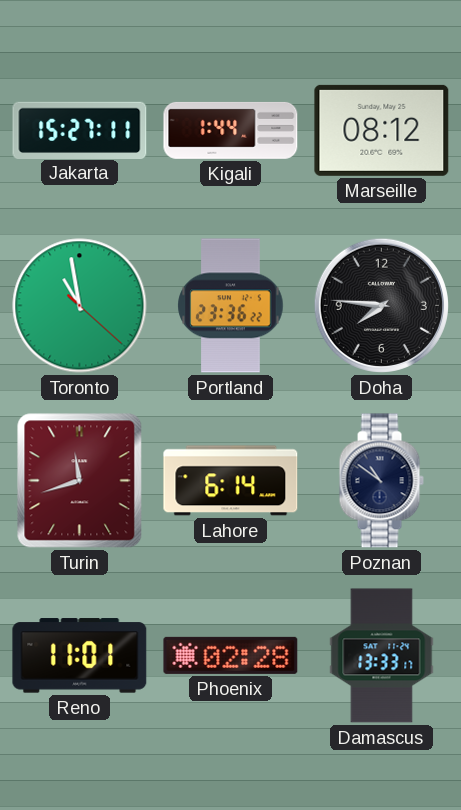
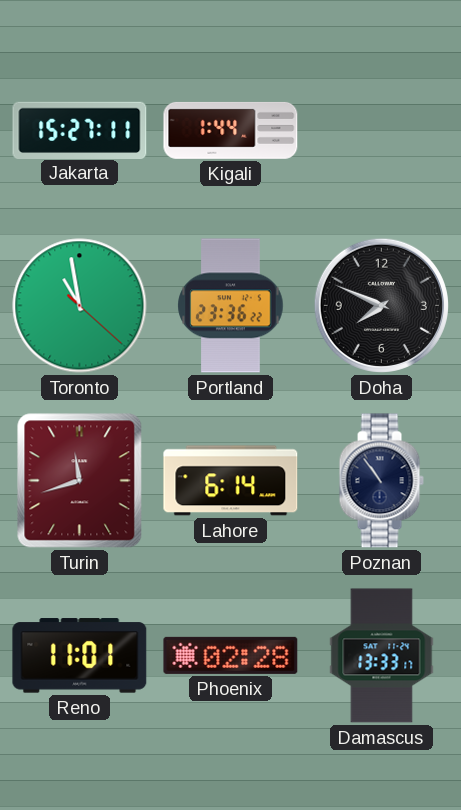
Marseille: 08:12 -> none
Doha: 7:46 -> 7:49
Poznan: 10:51 -> 10:54
